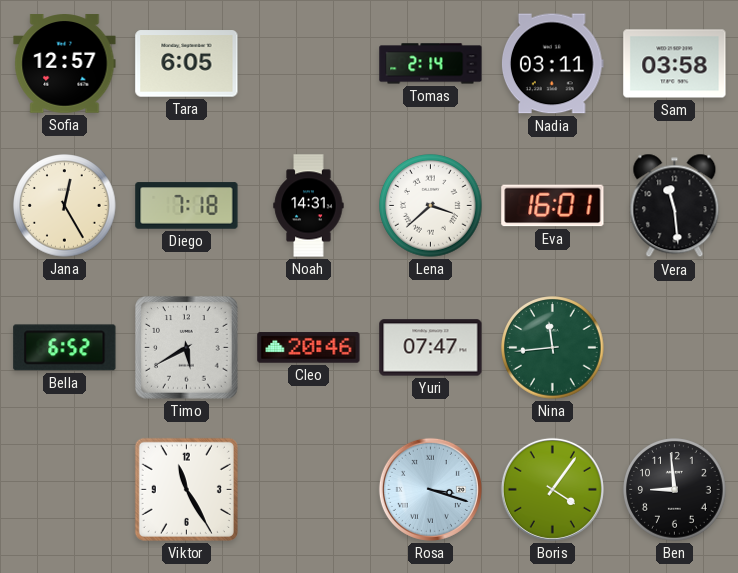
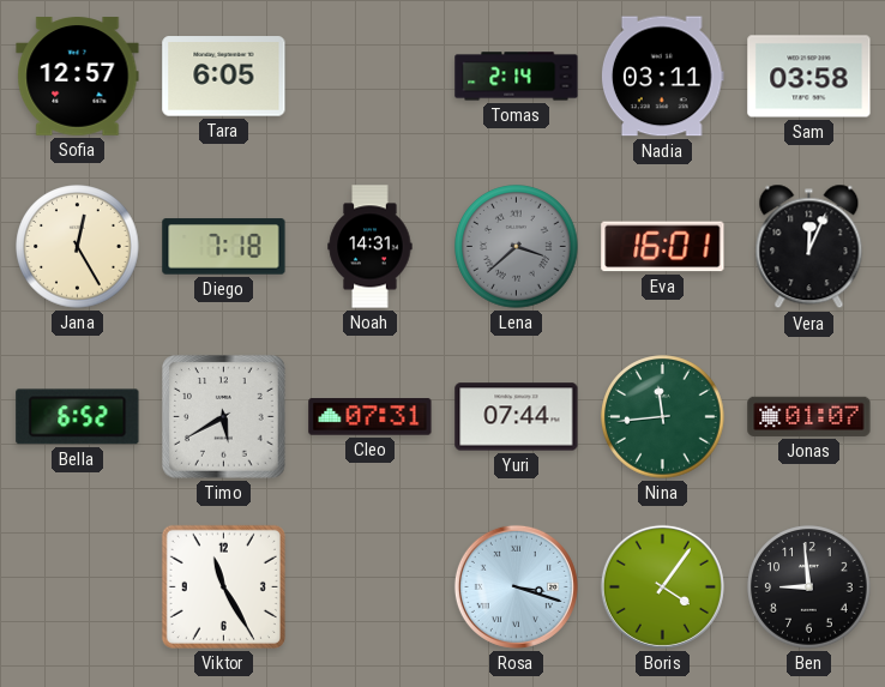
Lena dial: white -> grey
Vera: 11:29 -> 12:04
Cleo: 20:46 -> 07:31
Yuri: 07:47 -> 07:44
Jonas: none -> 01:07
